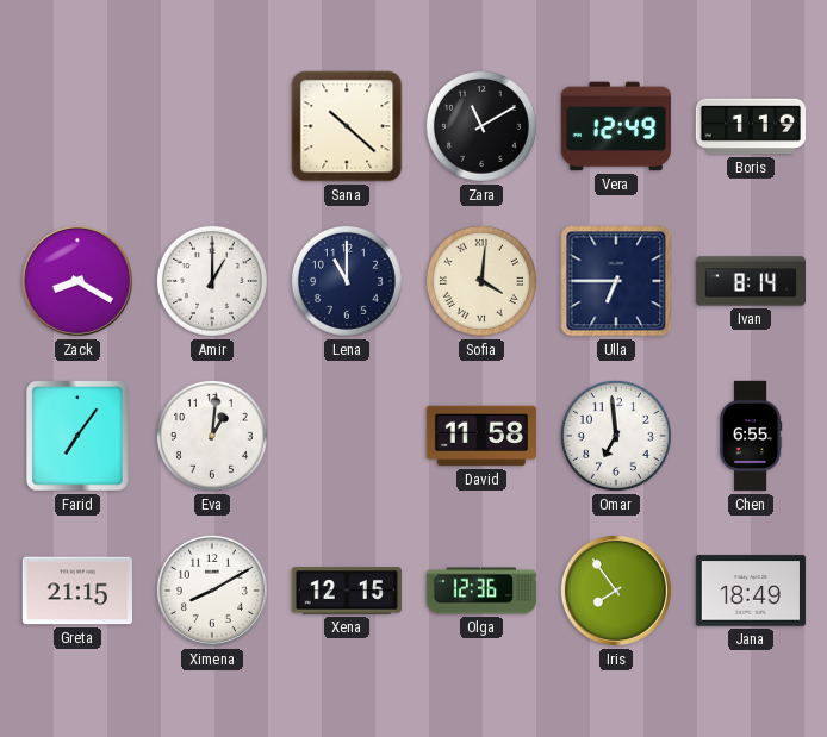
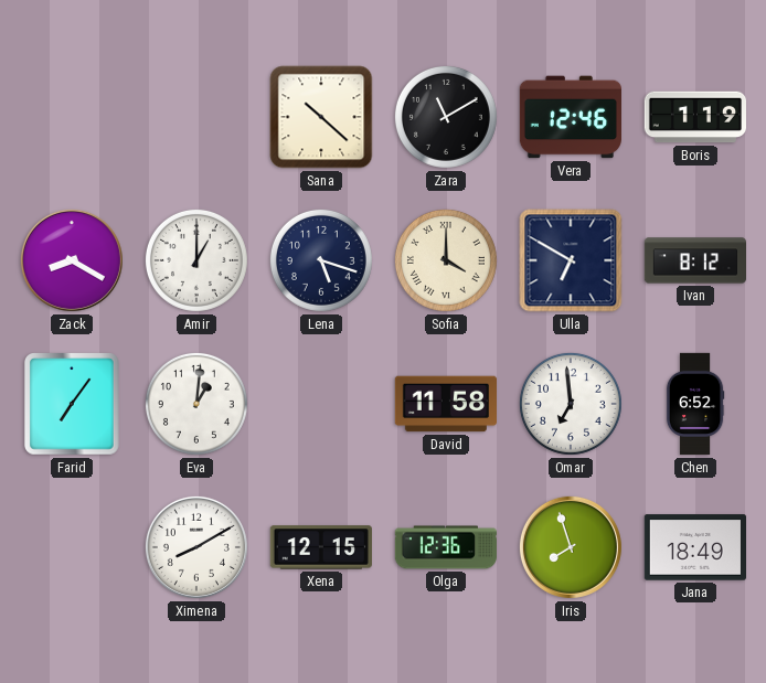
Vera: 12:49 -> 12:46
Lena: 11:00 -> 5:18
Sofia: 4:01 -> 4:00
Ulla: 6:45 -> 6:50
Ivan: 8:14 -> 8:12
Chen: 6:55 -> 6:52
Greta: 21:15 -> none
Iris: 7:54 -> 7:57
